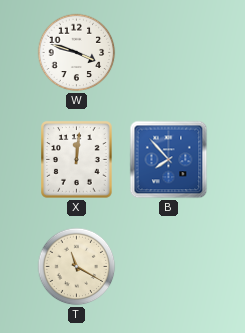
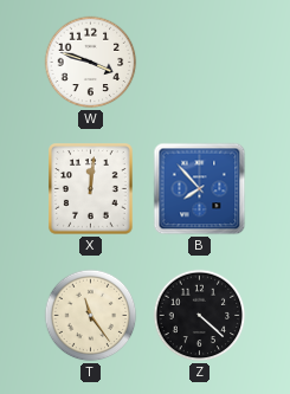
T: 11:20 -> 11:24
Z: none -> 4:22
